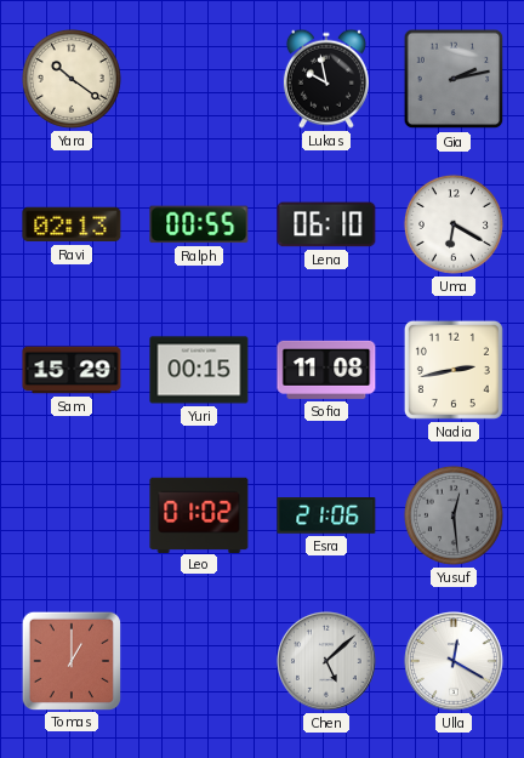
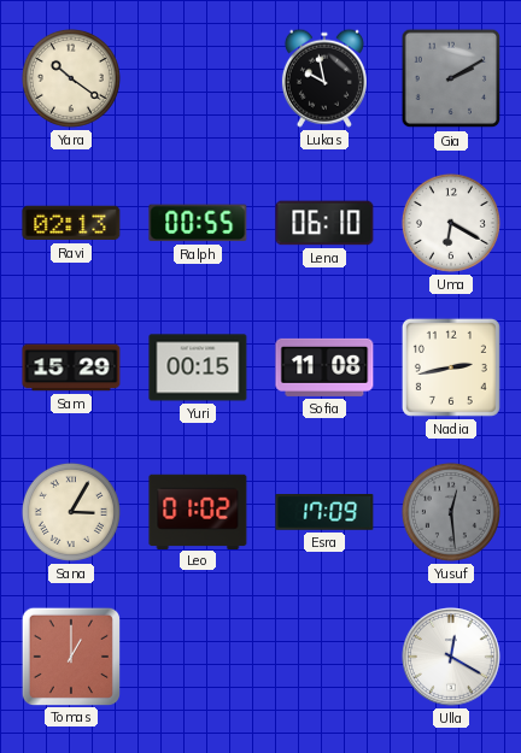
Gia: 2:13 -> 2:10
Sana: none -> 3:05
Esra: 21:06 -> 17:09
Chen: 5:08 -> none
